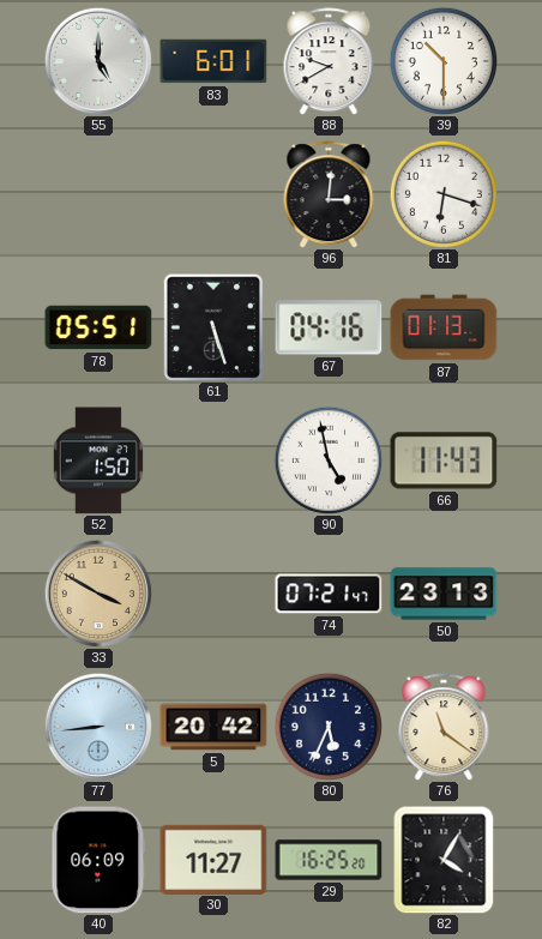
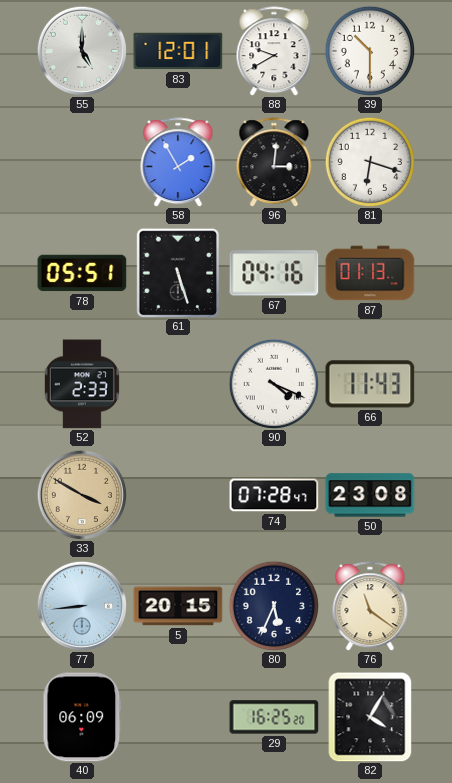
83: 6:01 -> 12:01
58: none -> 1:55
52: 1:50 -> 2:33
90: 4:58 -> 4:19
74: 07:21 -> 07:28
50: 23:13 -> 23:08
5: 20:42 -> 20:15
30: 11:27 -> none
